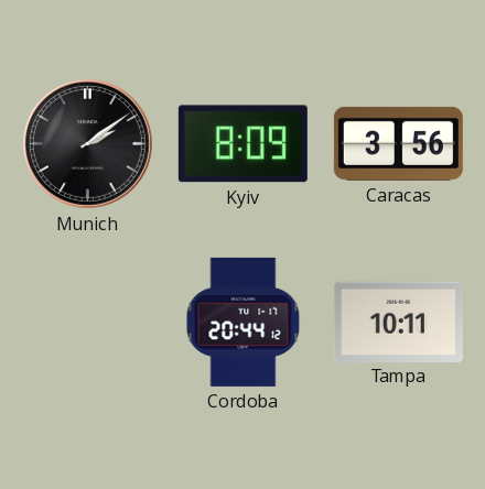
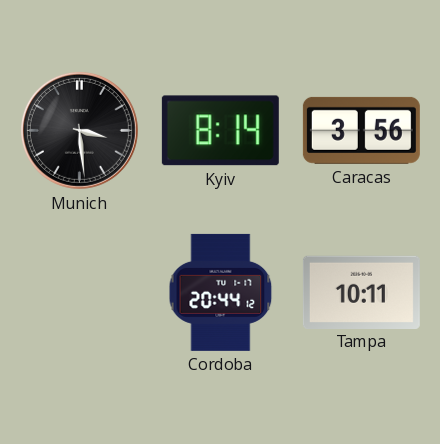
Munich: 2:09 -> 3:29
Kyiv: 8:09 -> 8:14
